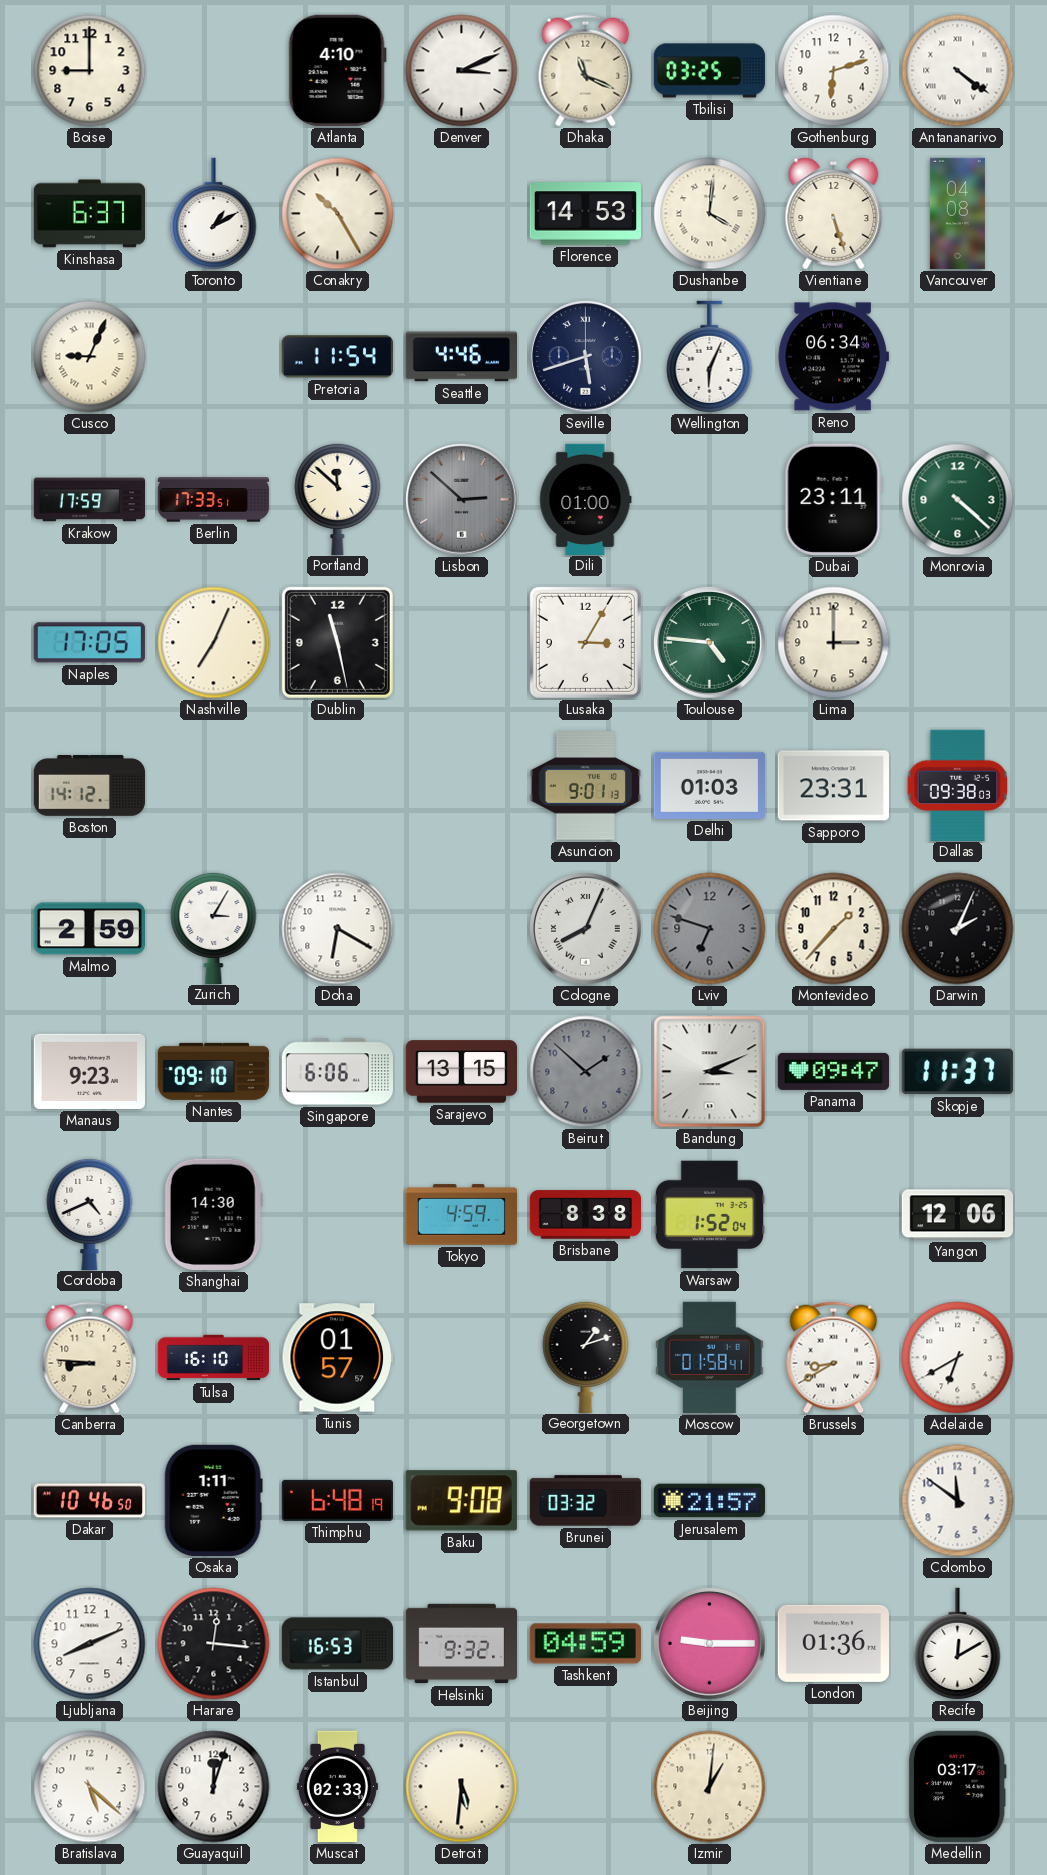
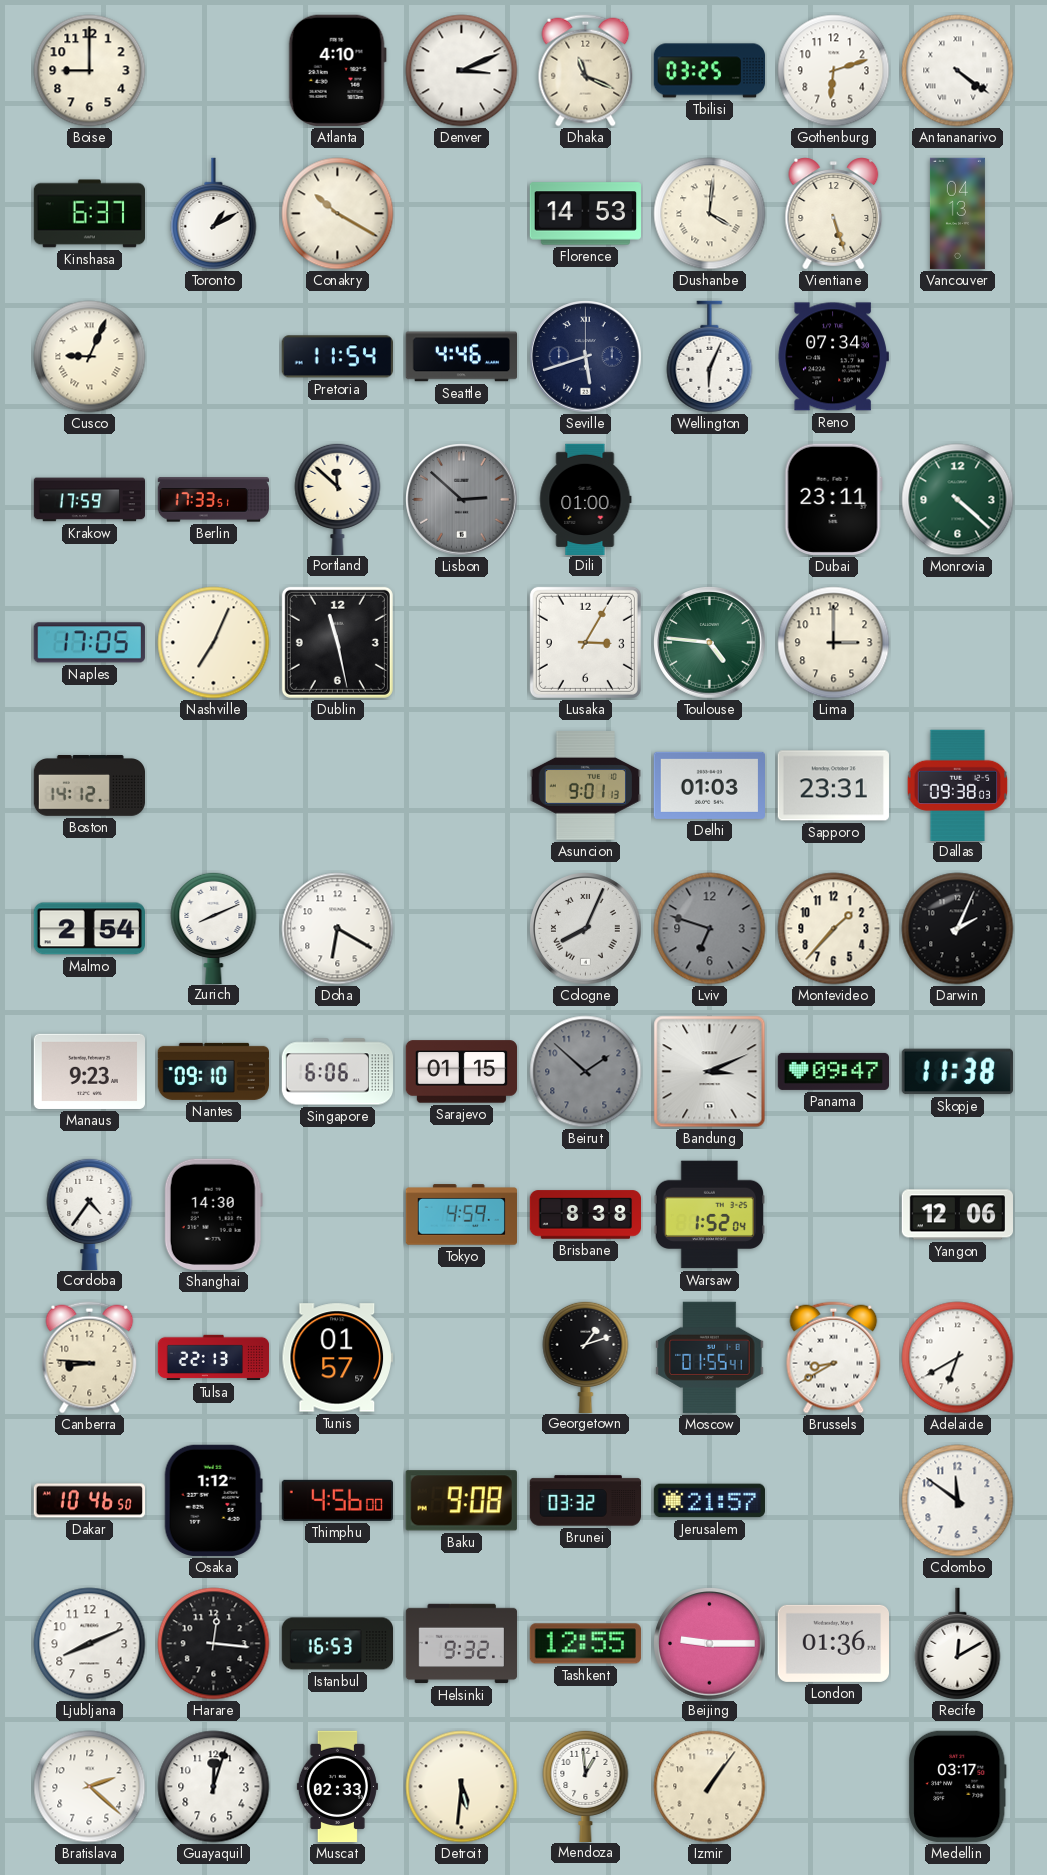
Conakry: 10:25 -> 10:20
Vancouver: 04:08 -> 04:13
Reno: 06:34 -> 07:34
Malmo: 2:59 -> 2:54
Zurich: 3:05 -> 8:11
Sarajevo: 13:15 -> 01:15
Skopje: 11:37 -> 11:38
Cordoba: 4:41 -> 4:36
Tulsa: 16:10 -> 22:13
Moscow: 01:58 -> 01:55
Osaka: 1:11 -> 1:12
Thimphu: 6:48 -> 4:56
Tashkent: 04:59 -> 12:55
Bratislava: 5:22 -> 2:22
Mendoza: none -> 12:59
Izmir: 1:01 -> 1:06
